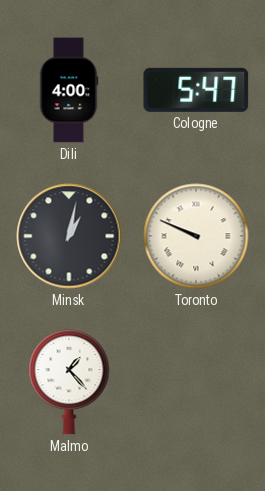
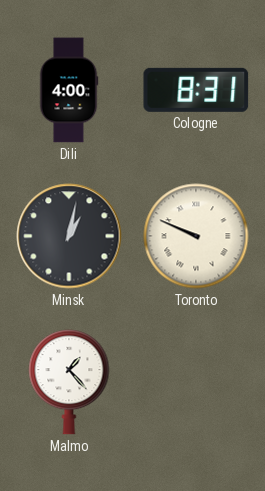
Cologne: 5:47 -> 8:31
